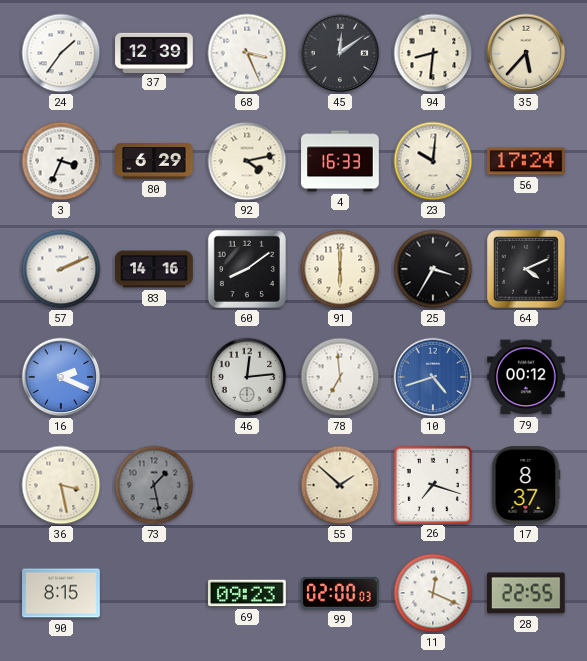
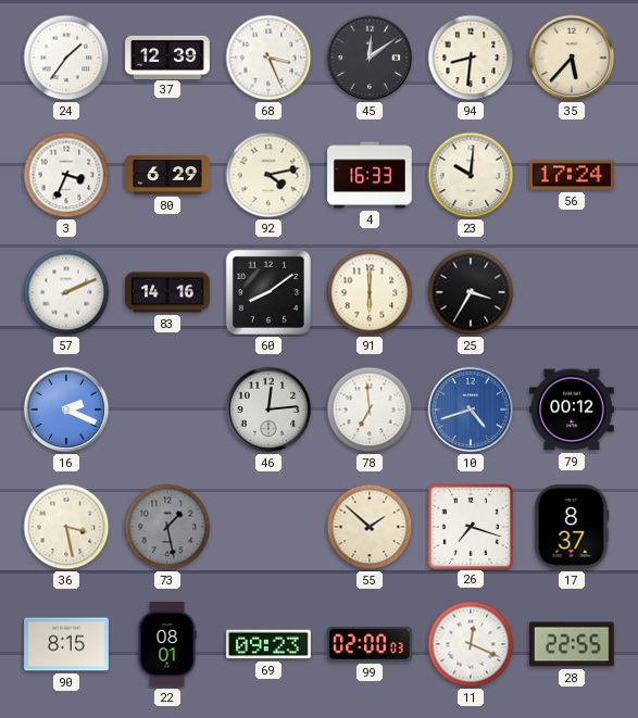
64: 4:11 -> none
22: none -> 08:01
